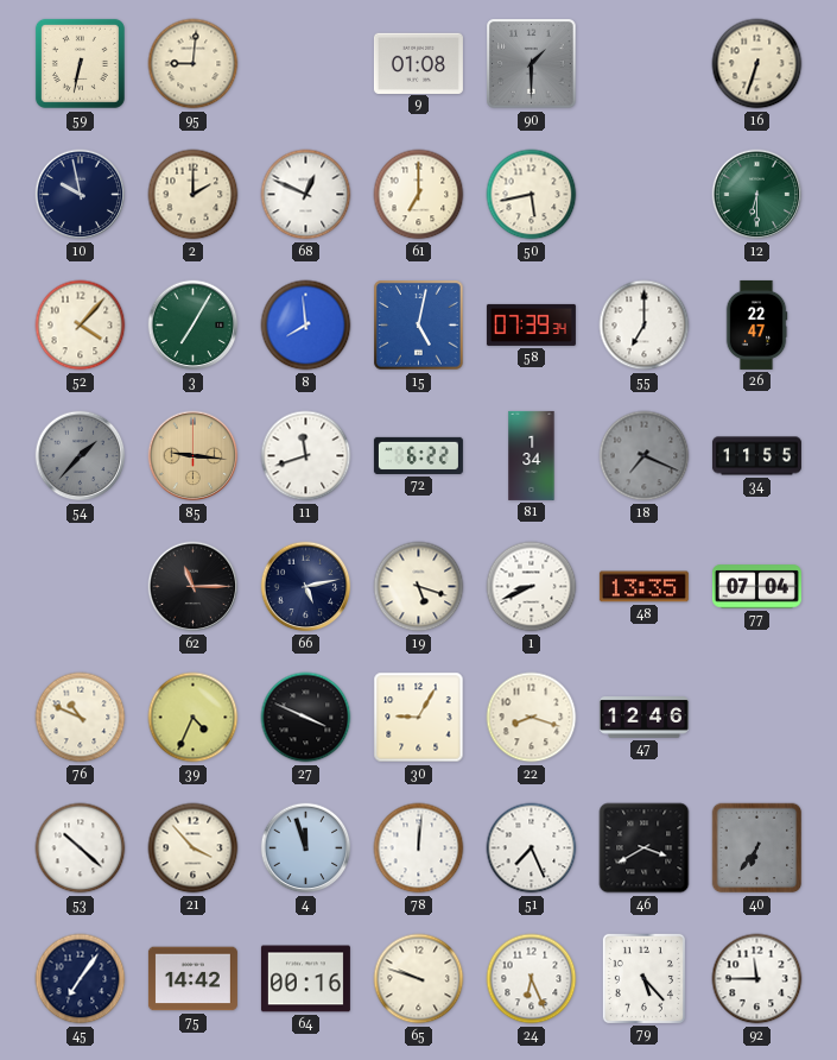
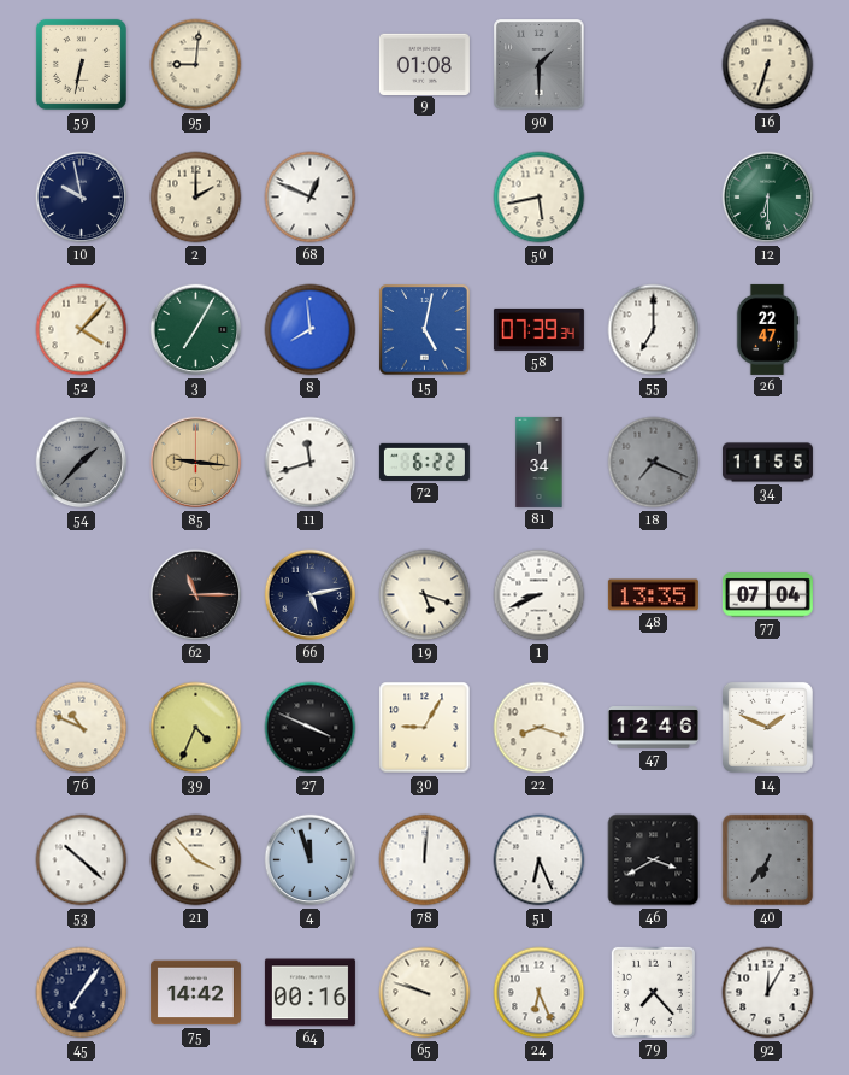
61: 7:00 -> none
14: none -> 1:49
51: 7:26 -> 6:26
79: 5:23 -> 7:23
92: 11:45 -> 12:05
